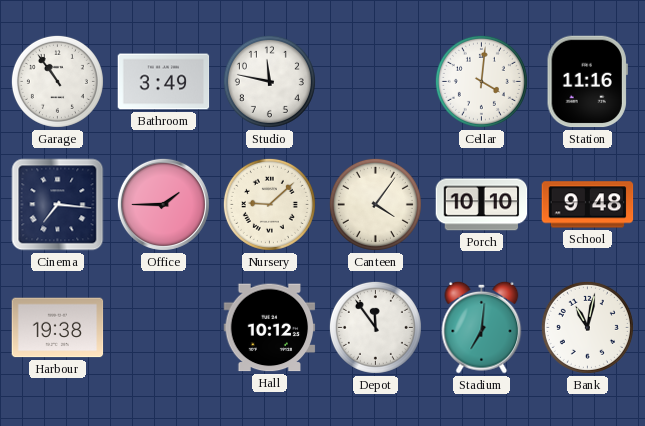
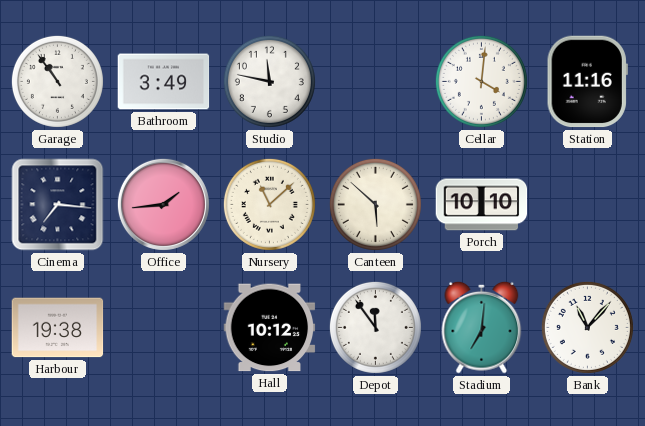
Office: 1:45 -> 1:44
Nursery: 9:08 -> 11:08
Canteen: 4:06 -> 5:52
School: 9:48 -> none
Bank: 11:02 -> 11:07
